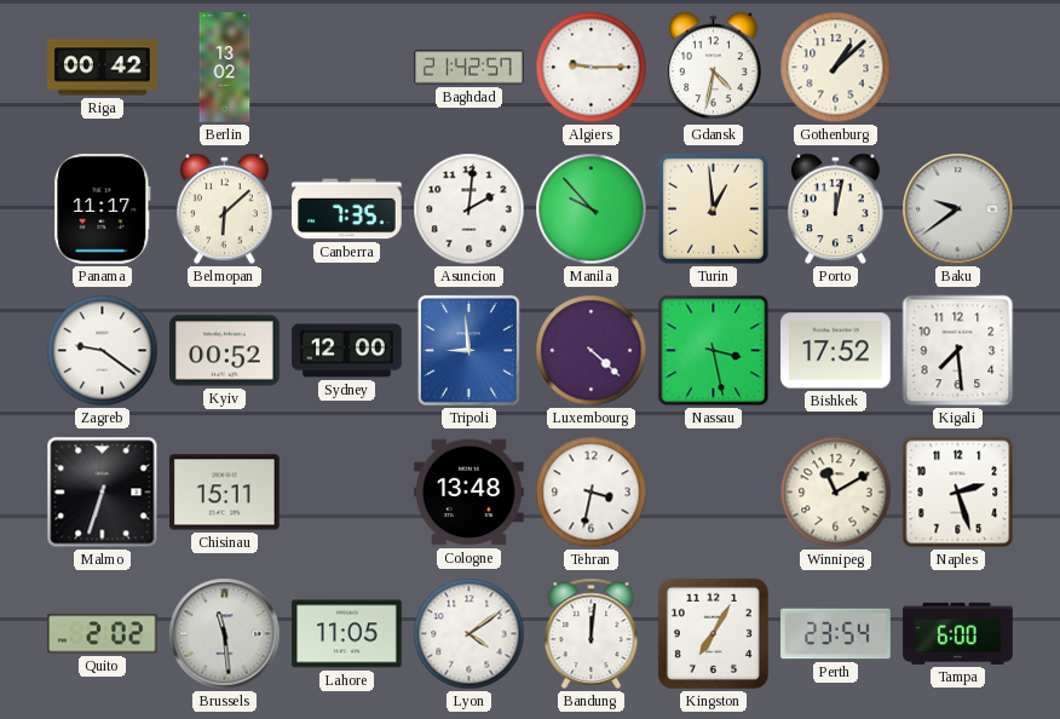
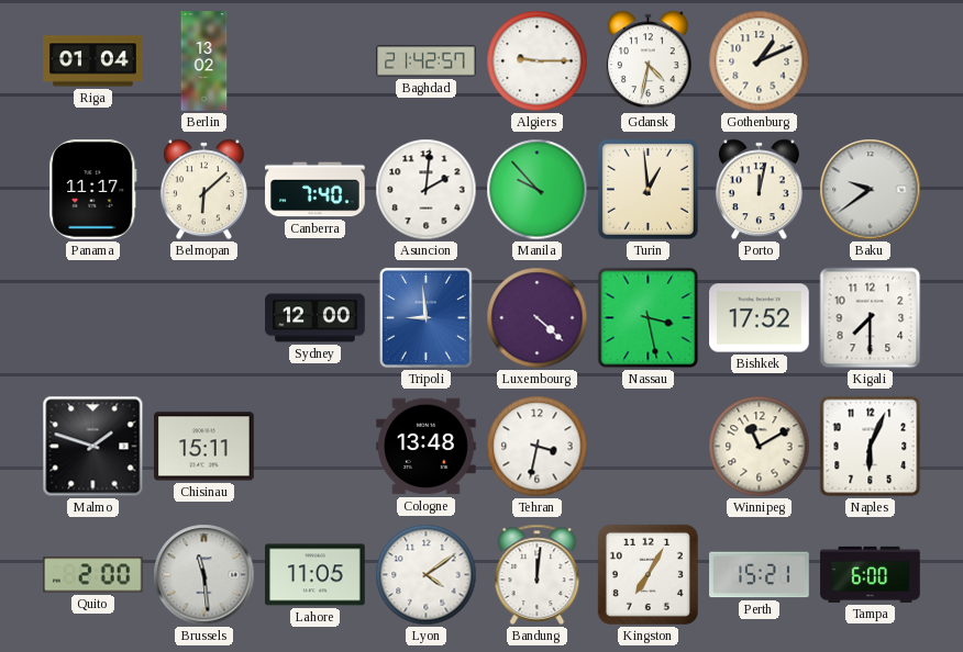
Riga: 00:42 -> 01:04
Gothenburg: 1:08 -> 1:11
Canberra: 7:35 -> 7:40
Zagreb: 9:21 -> none
Kyiv: 00:52 -> none
Kigali: 7:29 -> 7:30
Malmo: 6:33 -> 1:48
Naples: 2:27 -> 6:04
Quito: 2:02 -> 2:00
Perth: 23:54 -> 15:21
